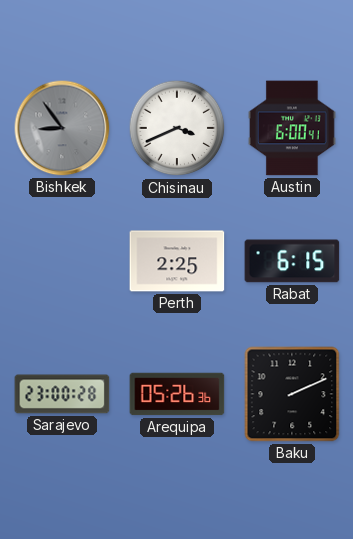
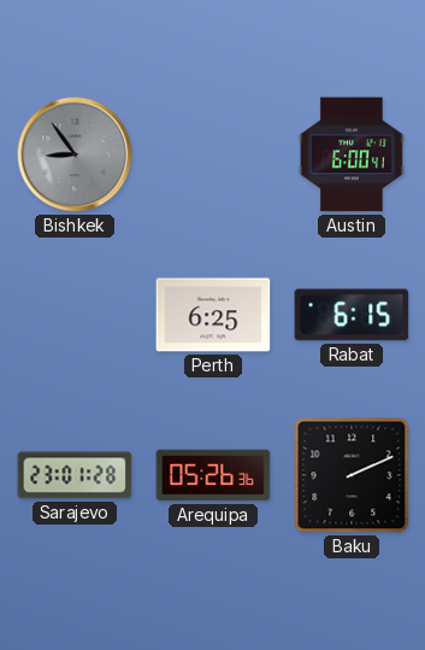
Chisinau: 3:41 -> none
Perth: 2:25 -> 6:25
Sarajevo: 23:00 -> 23:01
